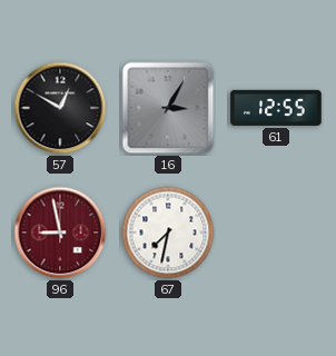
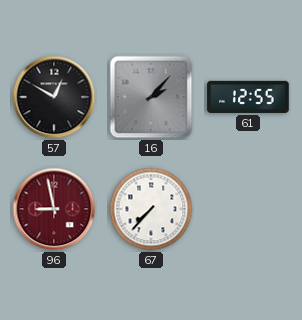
16: 3:05 -> 2:07
67: 7:32 -> 7:37
